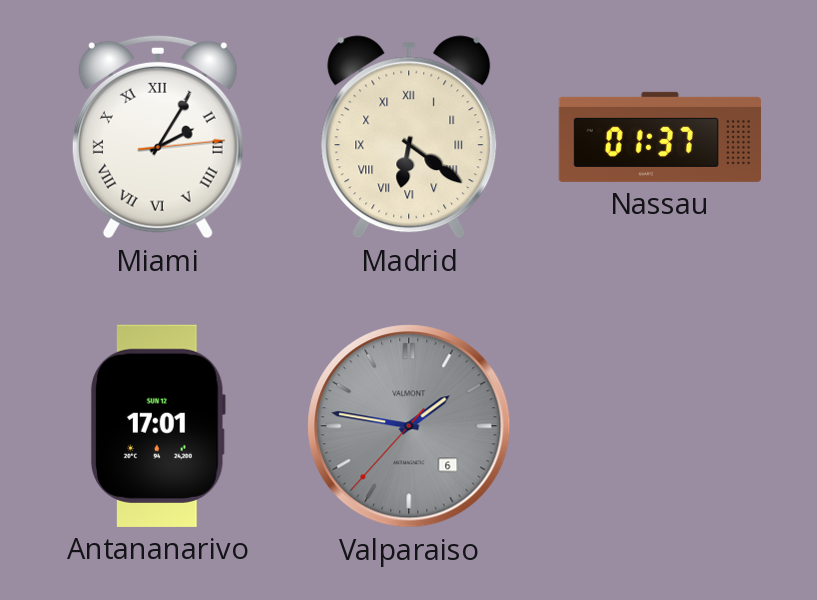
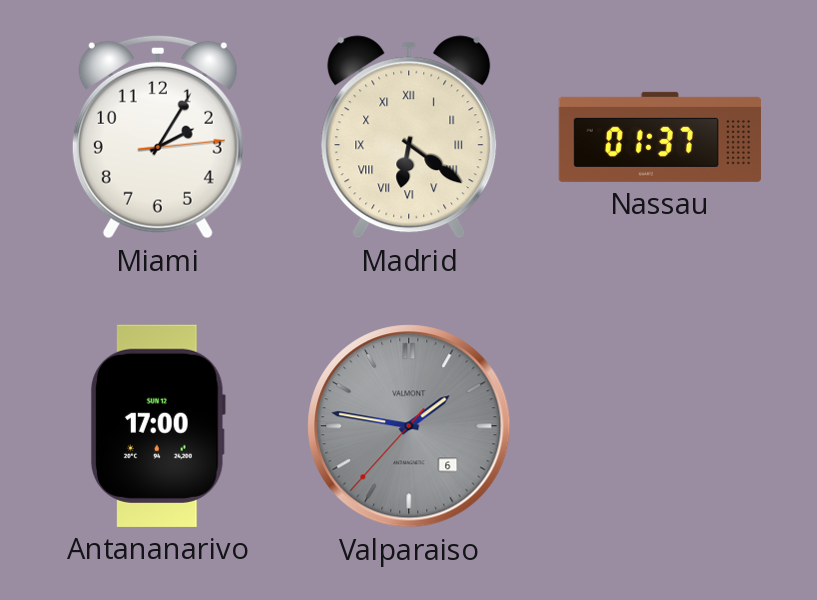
Miami numerals: Roman -> Arabic
Antananarivo: 17:01 -> 17:00
